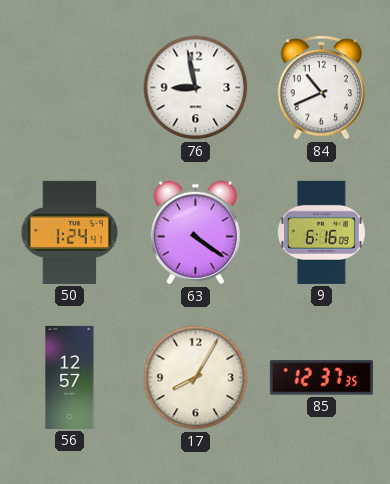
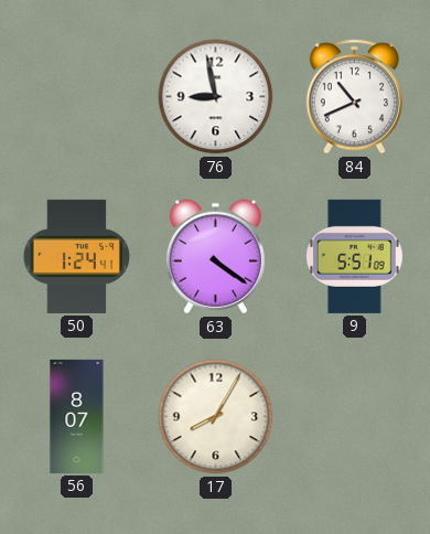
9: 6:16 -> 5:51
56: 12:57 -> 8:07
85: 12:37 -> none
